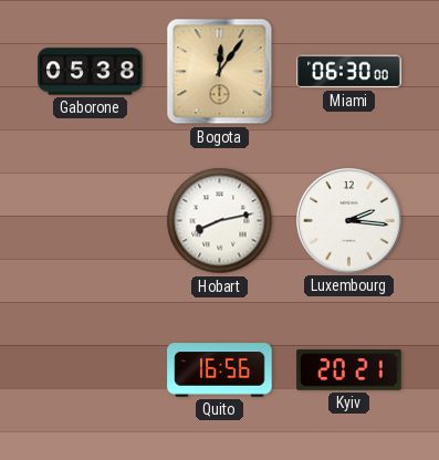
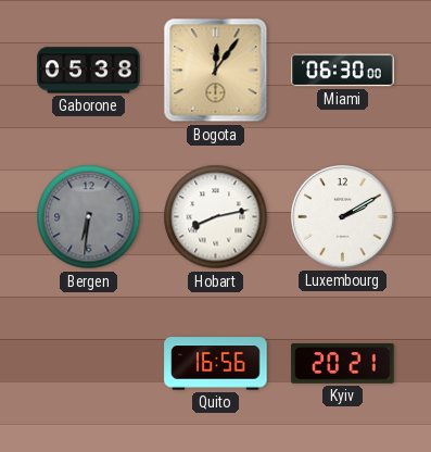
Bergen: none -> 6:31
Luxembourg: 2:16 -> 2:10
